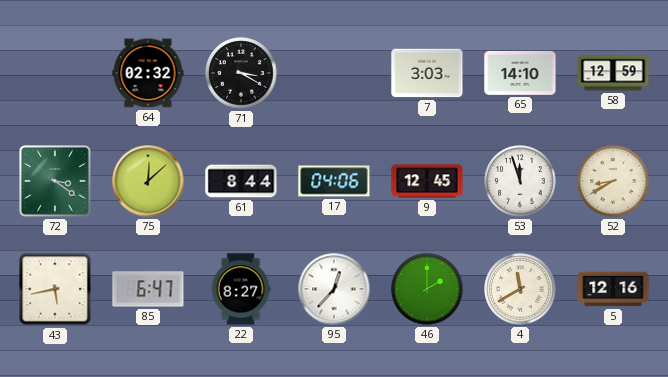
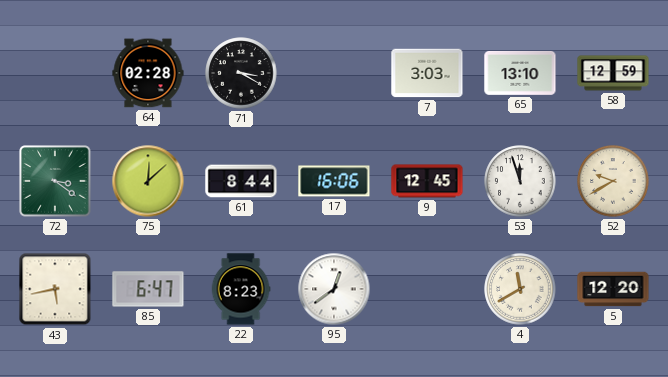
64: 02:32 -> 02:28
65: 14:10 -> 13:10
17: 04:06 -> 16:06
52: 8:40 -> 9:40
22: 8:27 -> 8:23
95: 12:37 -> 12:39
46: 2:00 -> none
5: 12:16 -> 12:20
